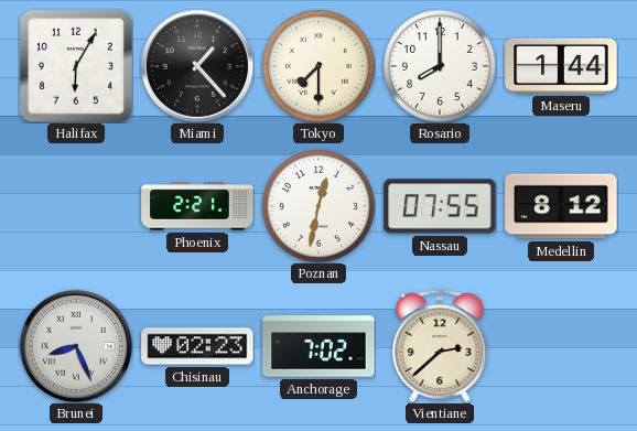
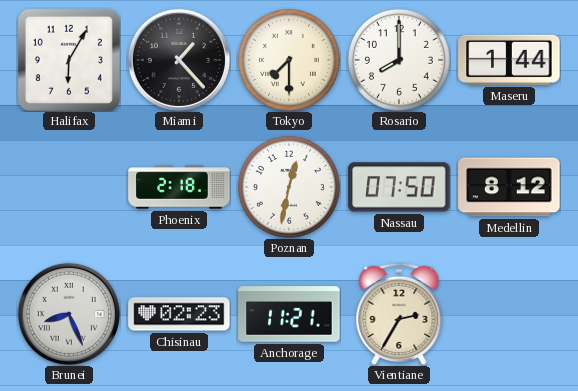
Phoenix: 2:21 -> 2:18
Nassau: 07:55 -> 07:50
Anchorage: 7:02 -> 11:21
Vientiane: 2:38 -> 2:35
